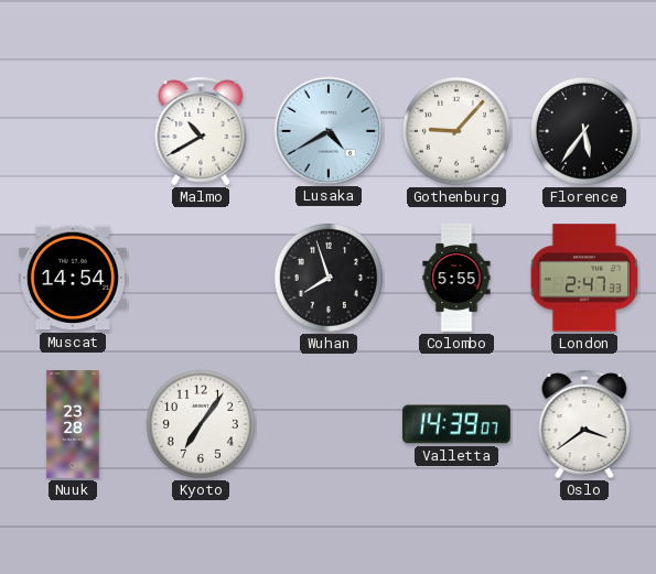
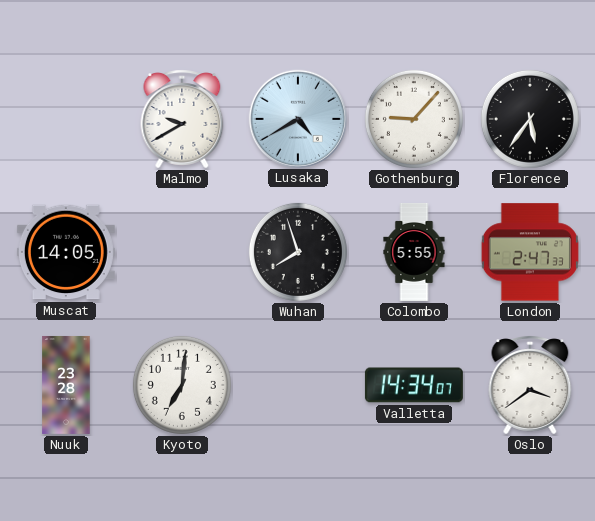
Malmo: 10:40 -> 9:40
Muscat: 14:54 -> 14:05
Kyoto: 7:06 -> 7:01
Valletta: 14:39 -> 14:34
